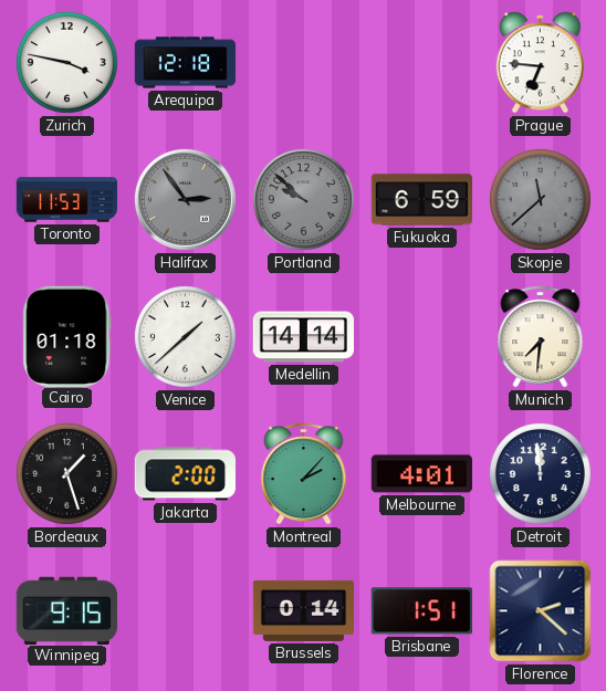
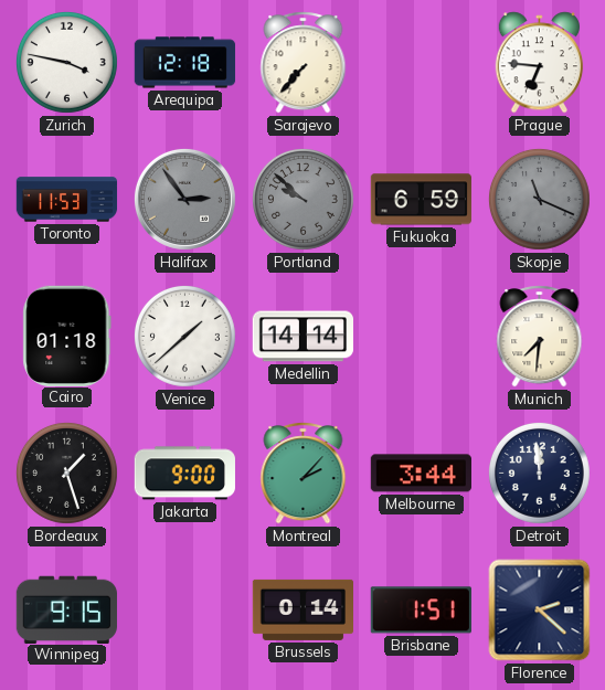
Sarajevo: none -> 7:37
Skopje: 11:38 -> 11:19
Jakarta: 2:00 -> 9:00
Melbourne: 4:01 -> 3:44
